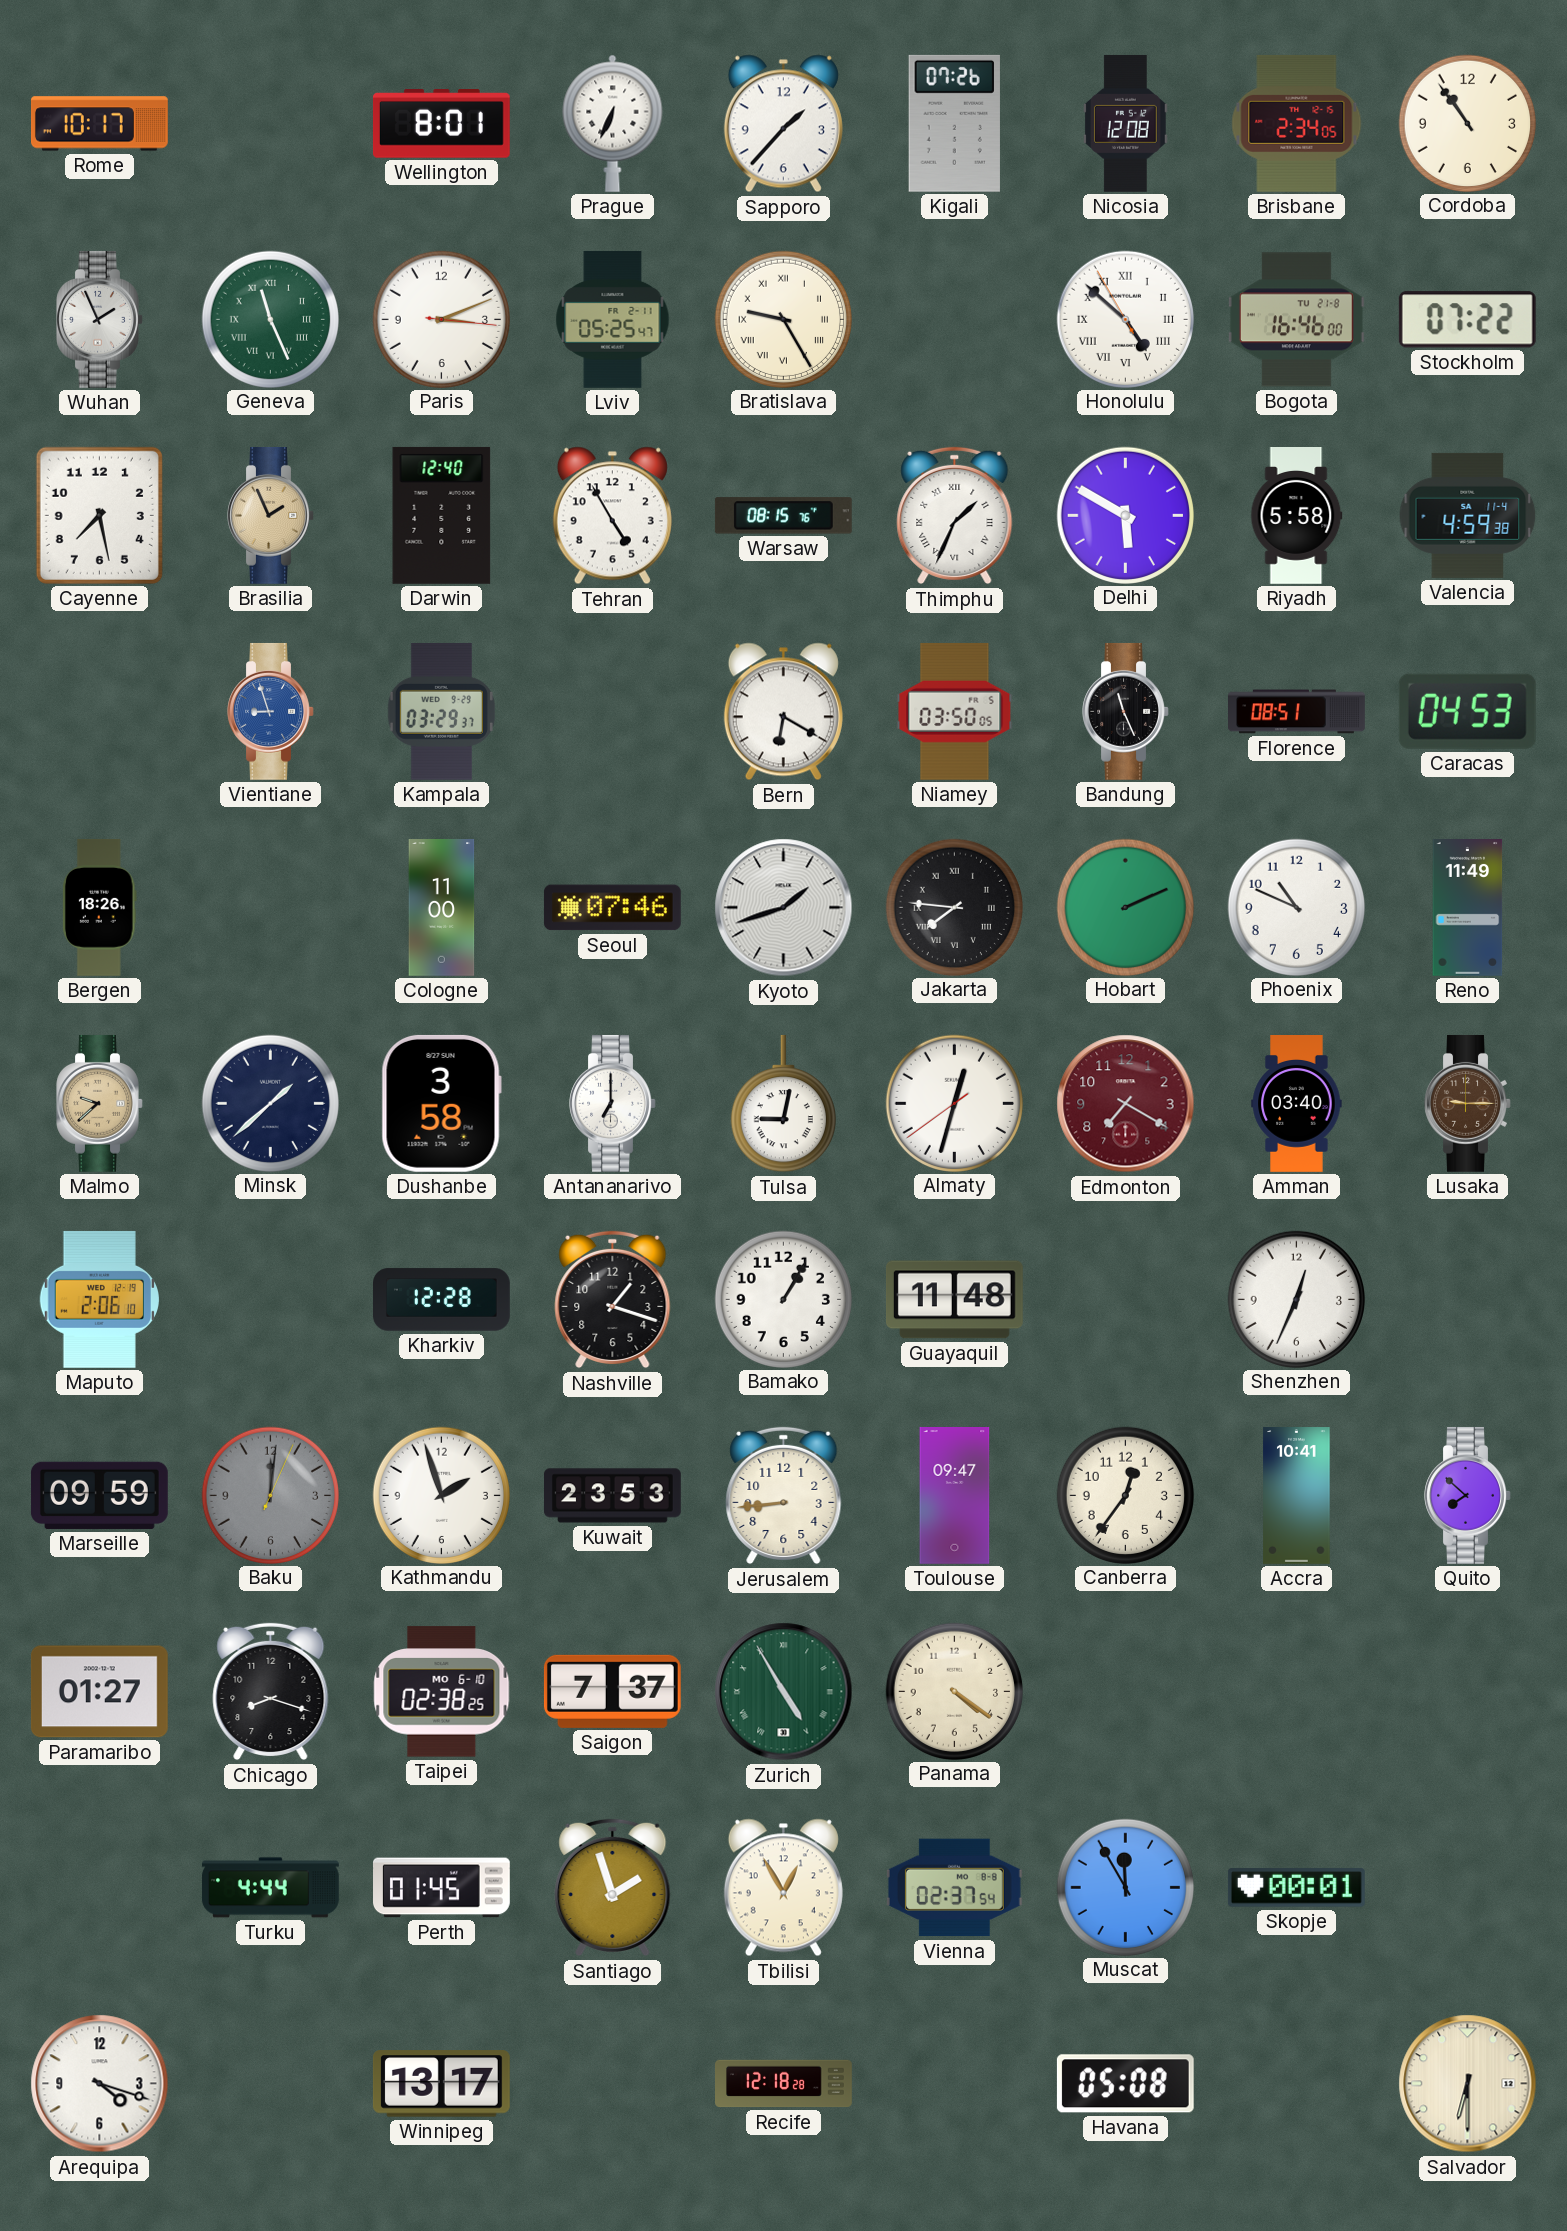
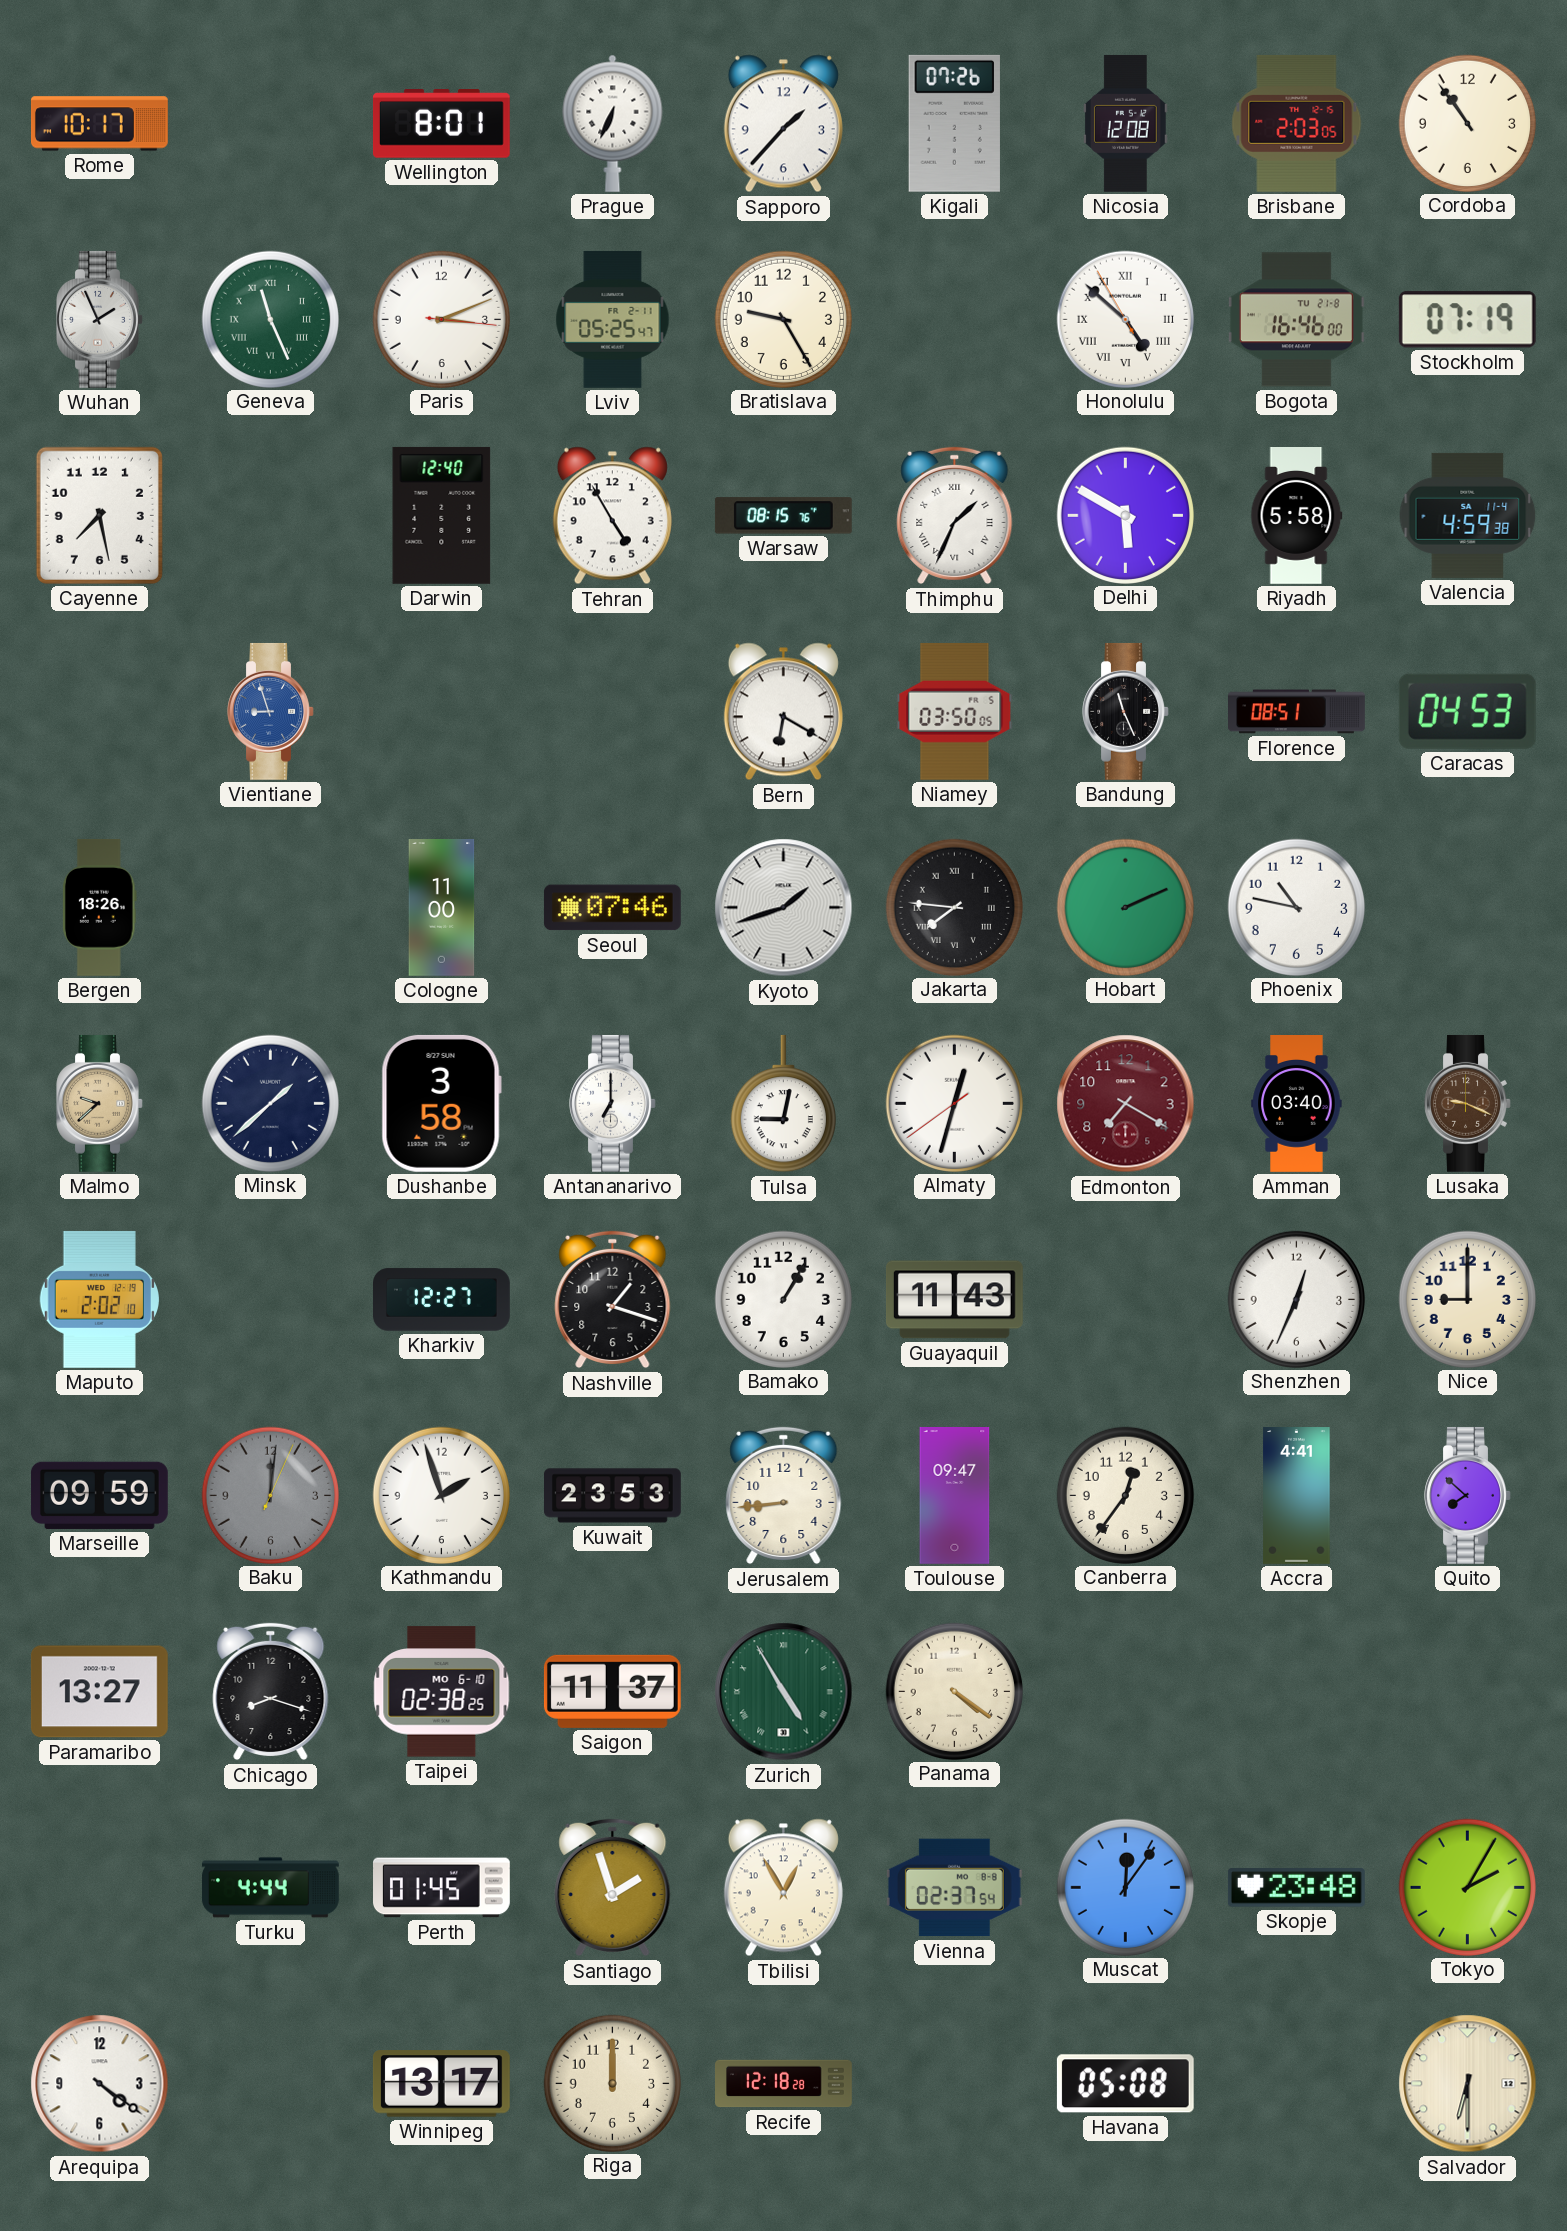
Brisbane: 2:34 -> 2:03
Bratislava numerals: Roman -> Arabic
Stockholm: 07:22 -> 07:19
Brasilia: 1:56 -> none
Kampala: 03:29 -> none
Phoenix: 10:49 -> 10:47
Reno: 11:49 -> none
Lusaka: 9:15 -> 9:19
Maputo: 2:06 -> 2:02
Kharkiv: 12:28 -> 12:27
Guayaquil: 11:48 -> 11:43
Nice: none -> 9:00
Accra: 10:41 -> 4:41
Paramaribo: 01:27 -> 13:27
Saigon: 7:37 -> 11:37
Muscat: 11:55 -> 12:06
Skopje: 00:01 -> 23:48
Tokyo: none -> 2:05
Arequipa: 4:18 -> 4:21
Riga: none -> 12:00
